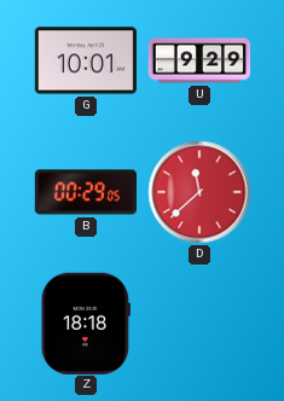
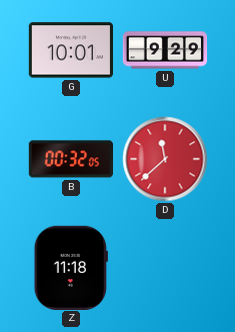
B: 00:29 -> 00:32
Z: 18:18 -> 11:18
